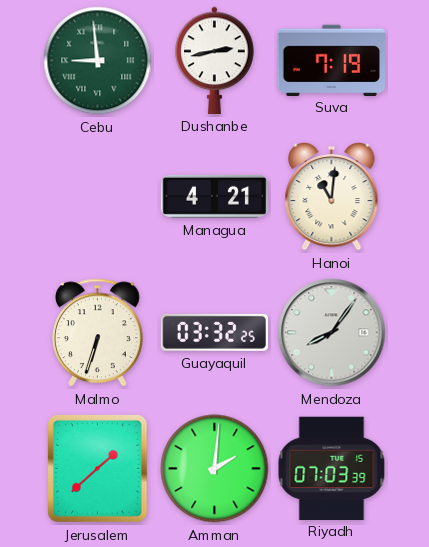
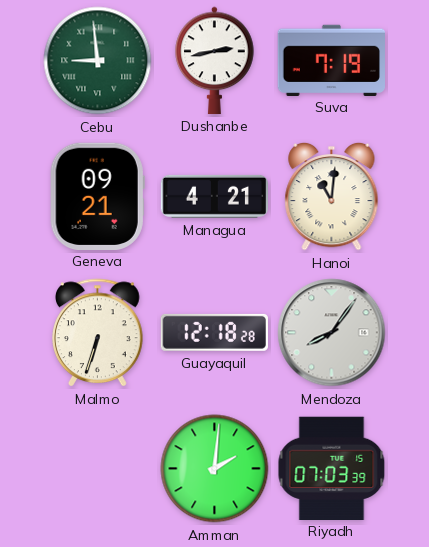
Geneva: none -> 09:21
Guayaquil: 03:32 -> 12:18
Jerusalem: 1:38 -> none
